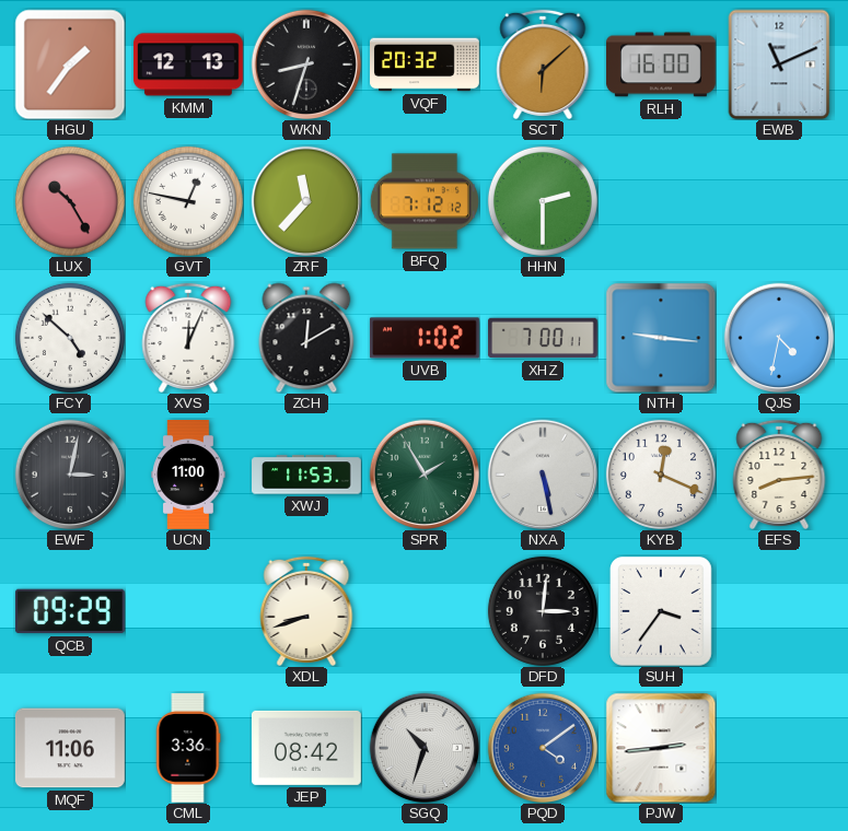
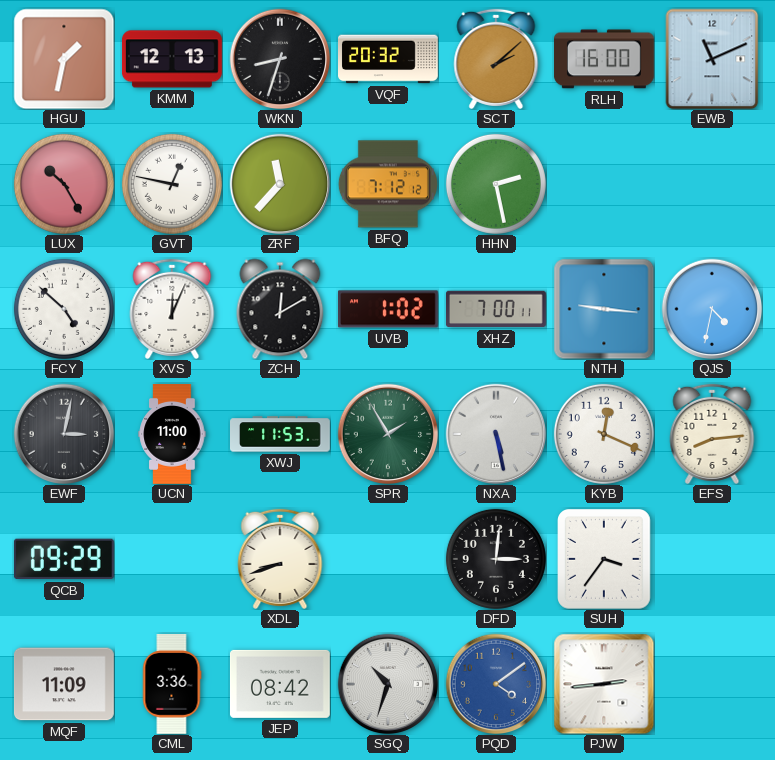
HGU: 1:36 -> 1:32
SCT: 6:08 -> 2:08
HHN: 2:30 -> 2:28
MQF: 11:06 -> 11:09
